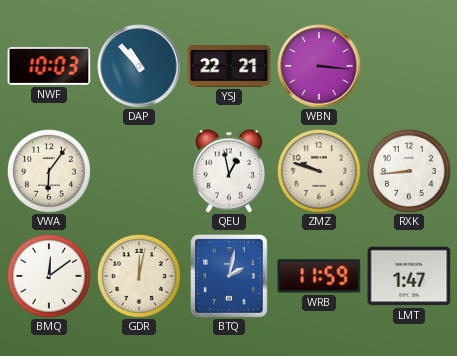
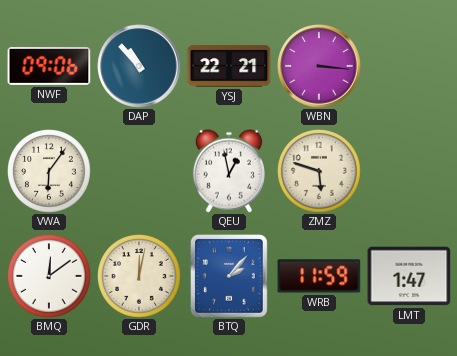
NWF: 10:03 -> 09:06
ZMZ: 9:48 -> 5:48
RXK: 8:44 -> none
BTQ: 2:02 -> 2:07
